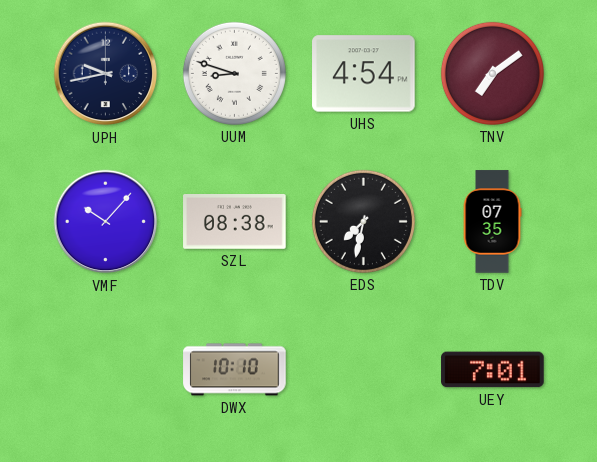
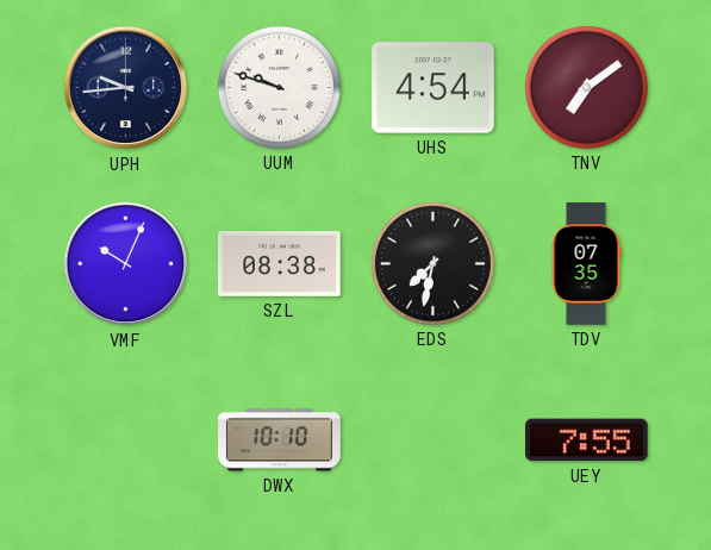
UPH: 9:43 -> 9:44
UUM: 8:48 -> 9:48
VMF: 10:07 -> 10:04
UEY: 7:01 -> 7:55
